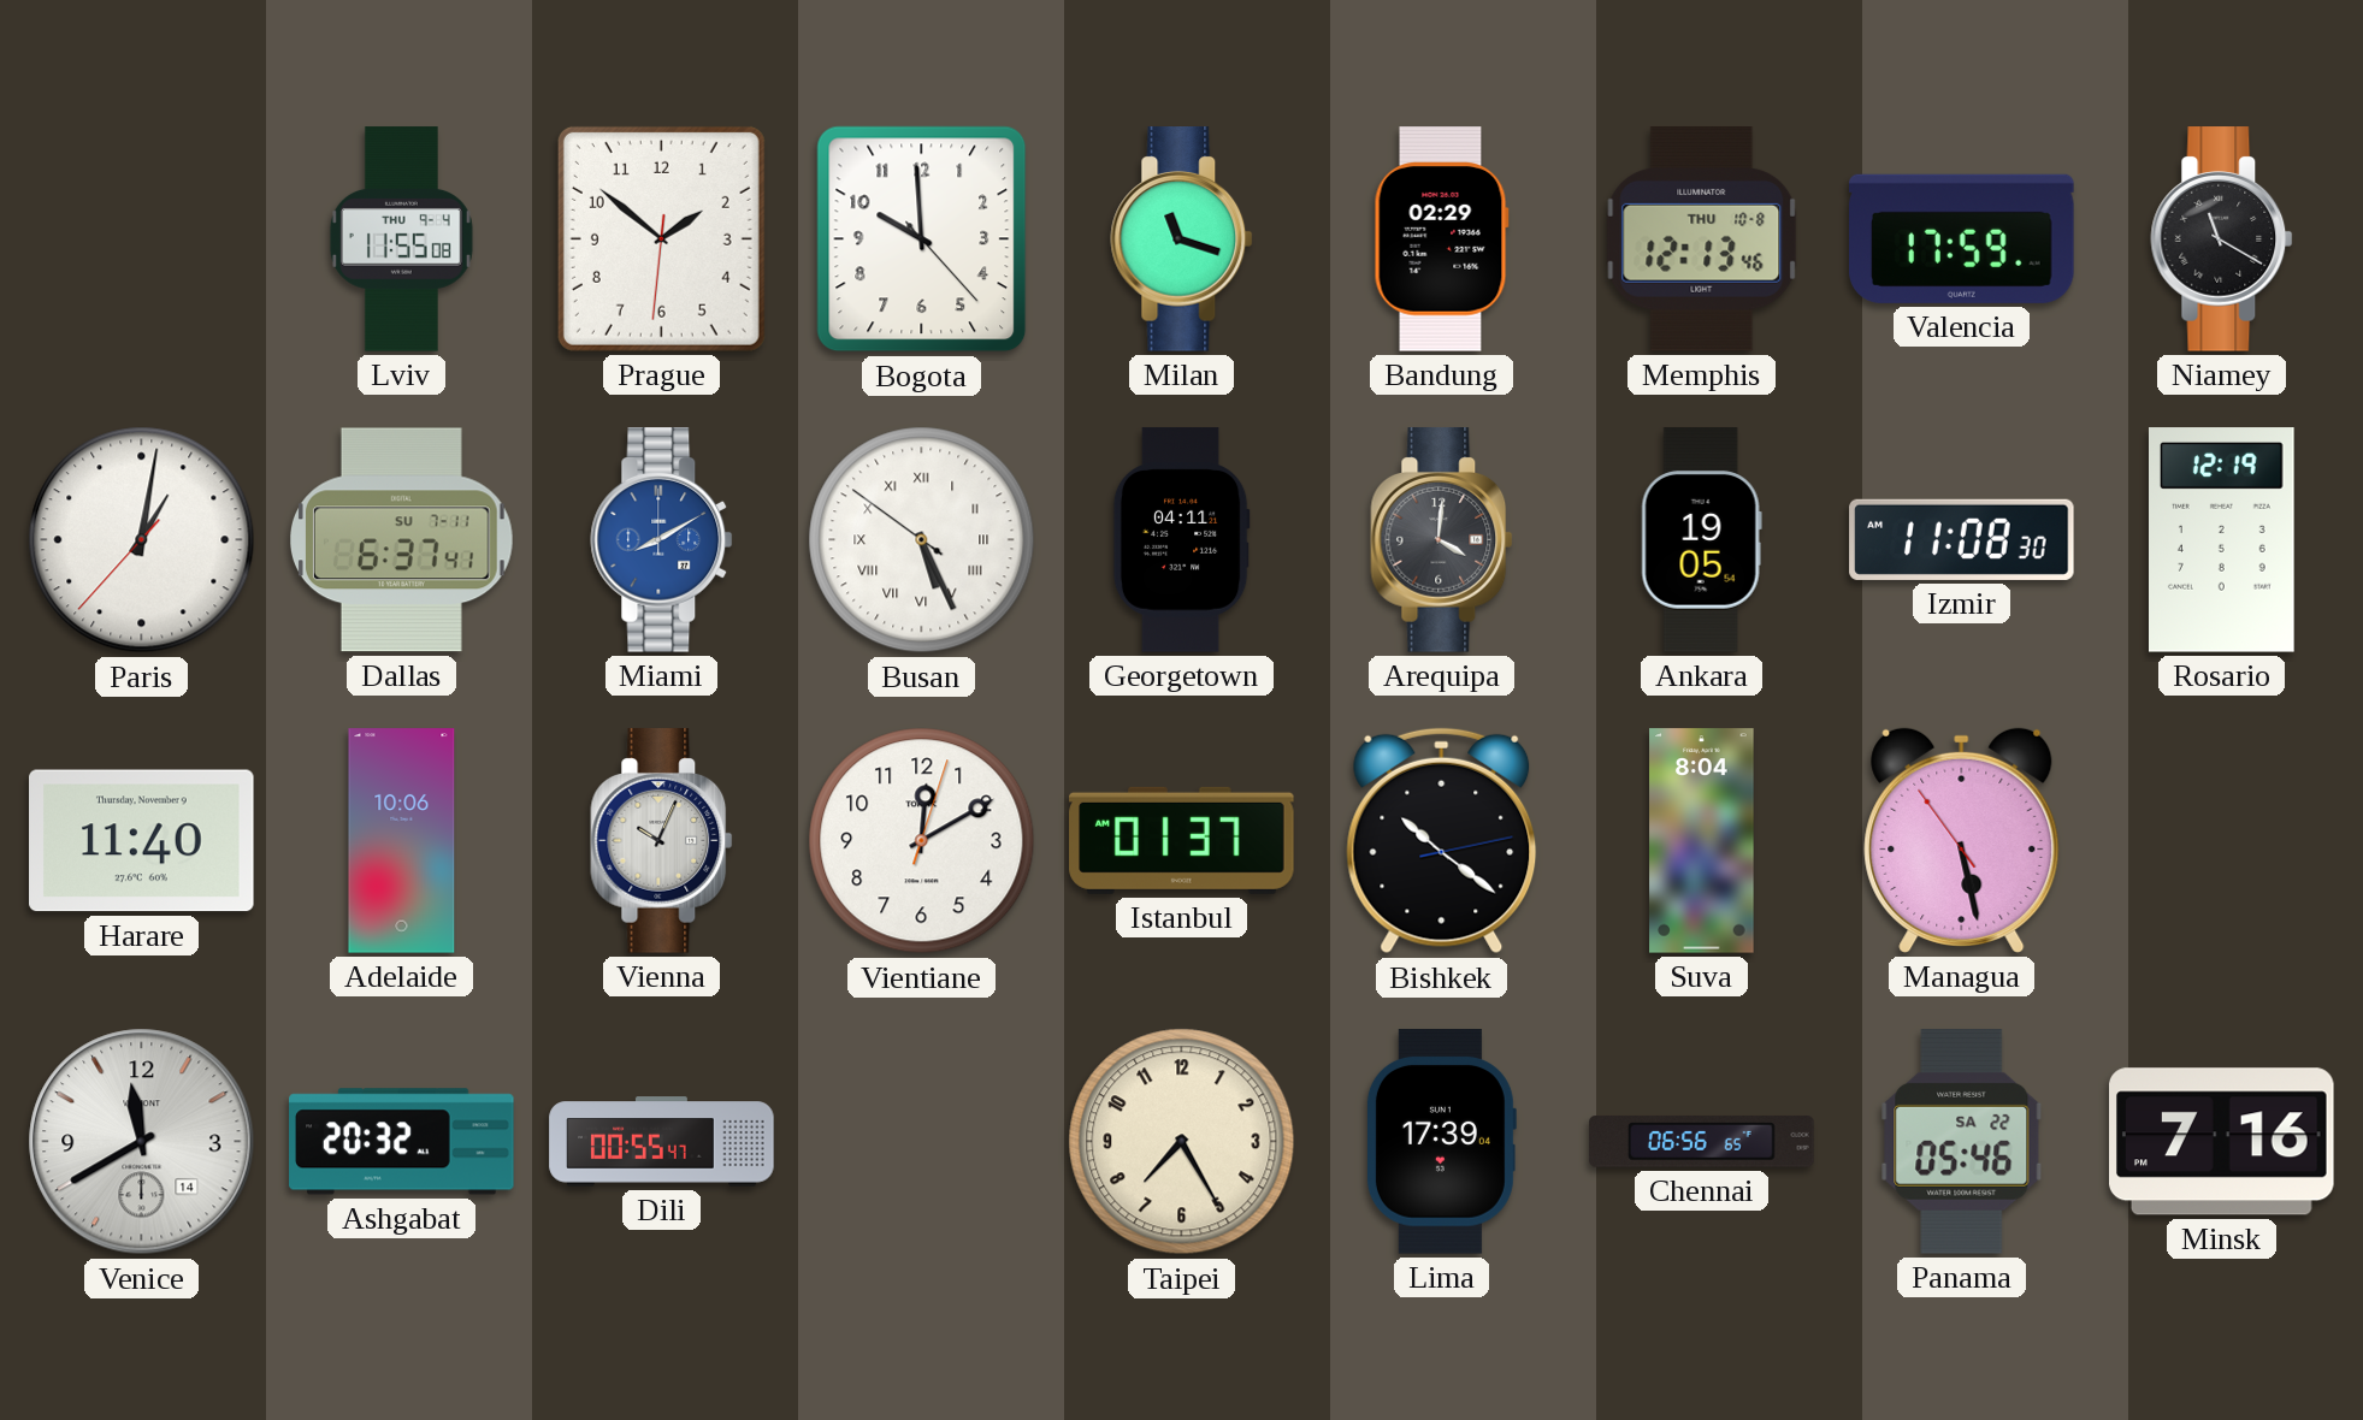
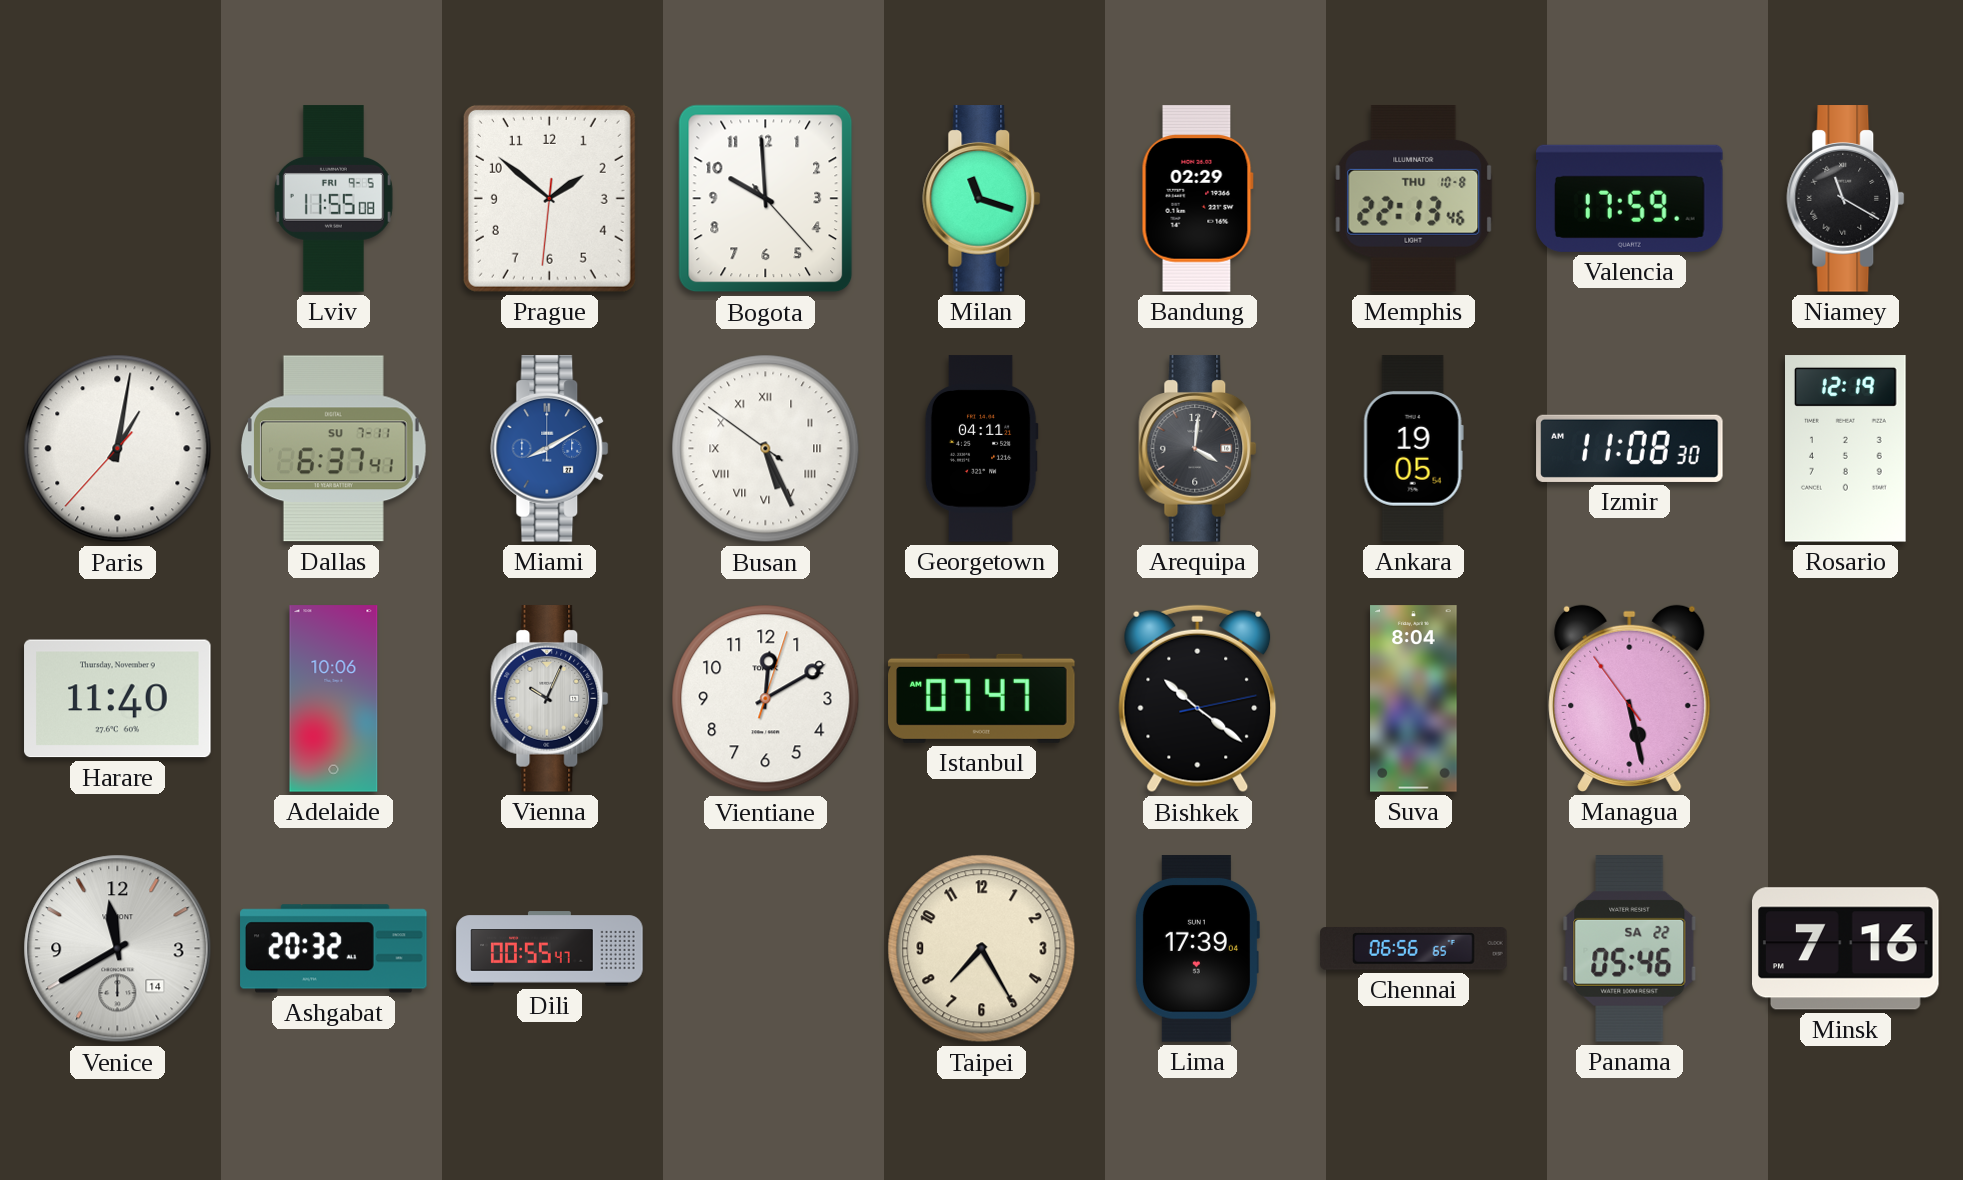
Lviv date: THU 9-4 -> FRI 9-5
Memphis: 12:13 -> 22:13
Istanbul: 01:37 -> 07:47
